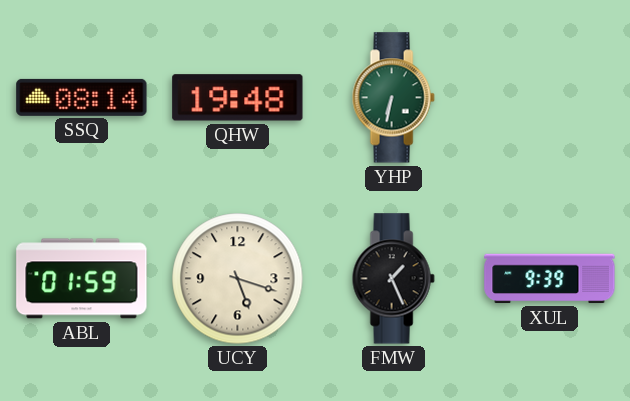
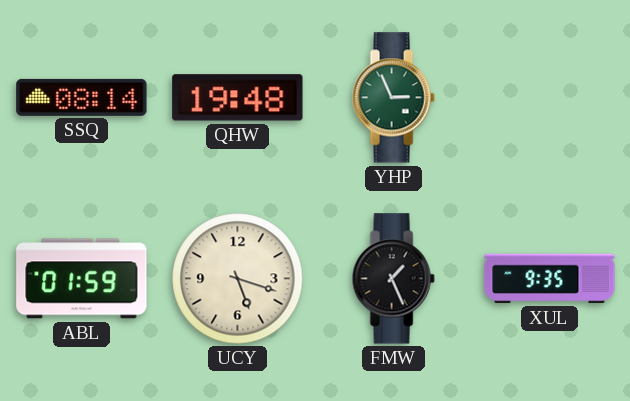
YHP: 6:32 -> 2:56
XUL: 9:39 -> 9:35
